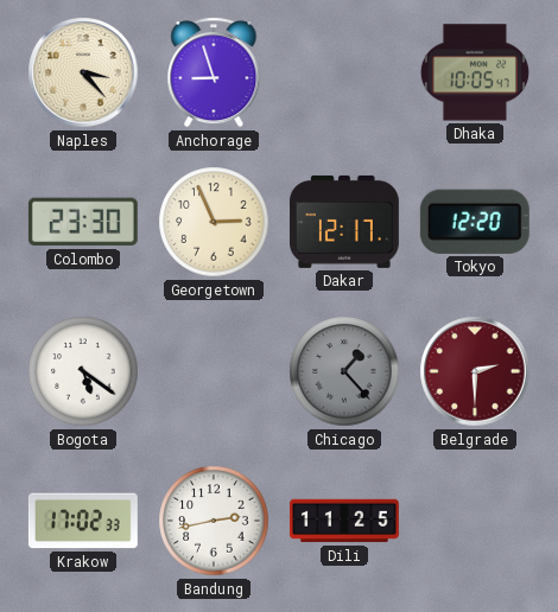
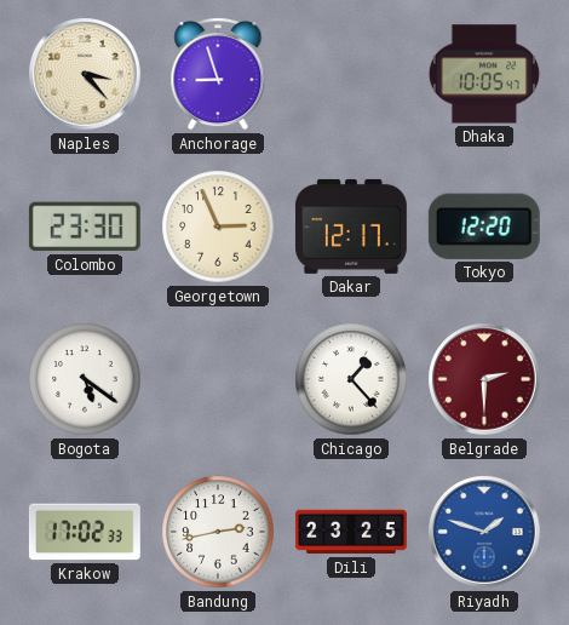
Chicago dial: grey -> white
Dili: 11:25 -> 23:25
Riyadh: none -> 1:48
